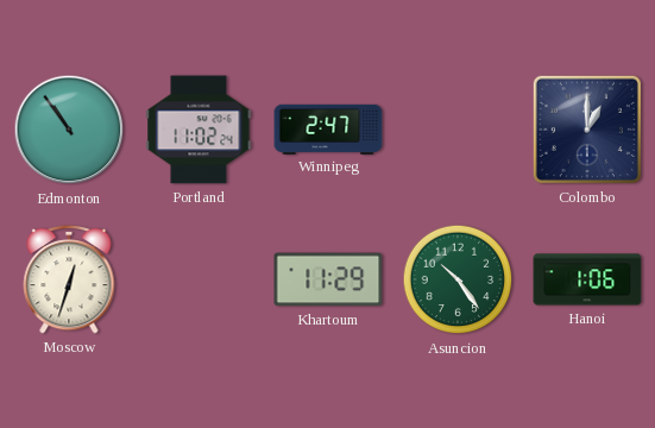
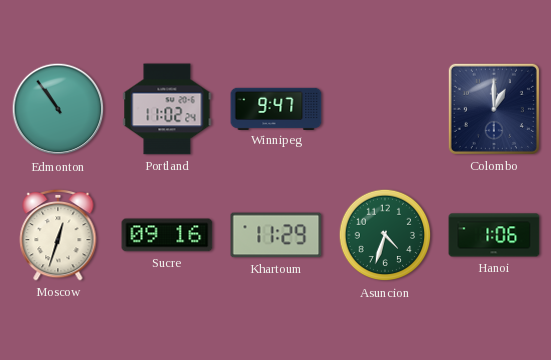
Winnipeg: 2:47 -> 9:47
Sucre: none -> 09:16
Asuncion: 10:24 -> 4:33
